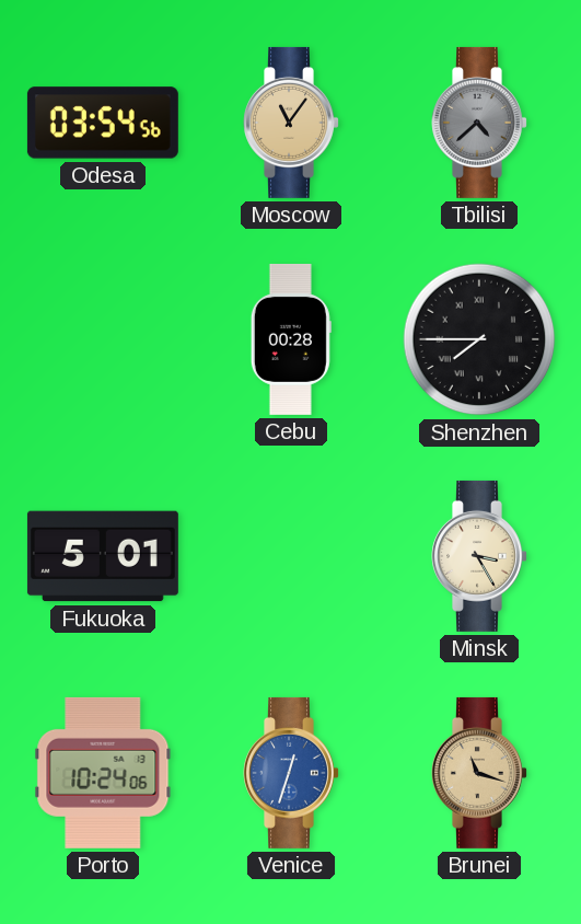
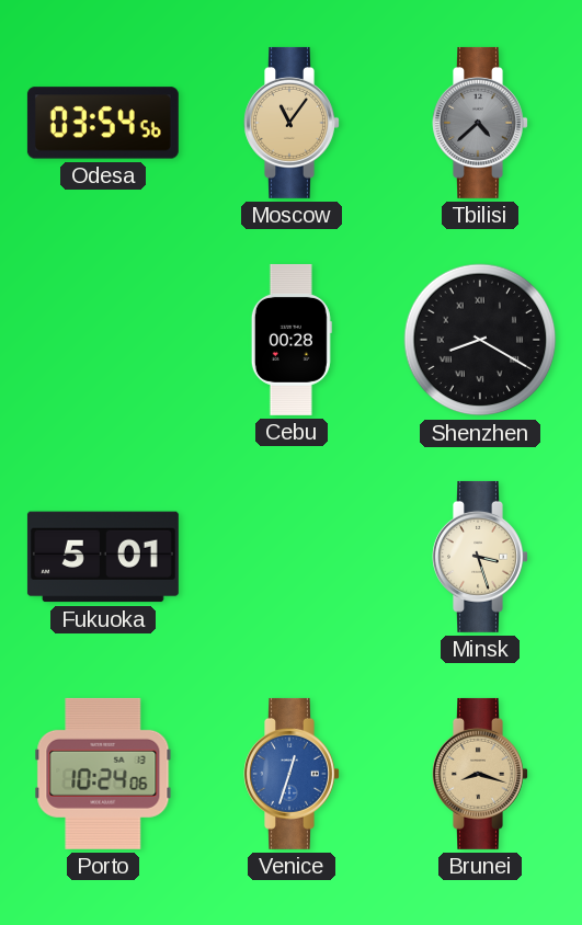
Shenzhen: 7:45 -> 8:20
Minsk: 3:25 -> 3:27
Brunei: 11:18 -> 8:18
